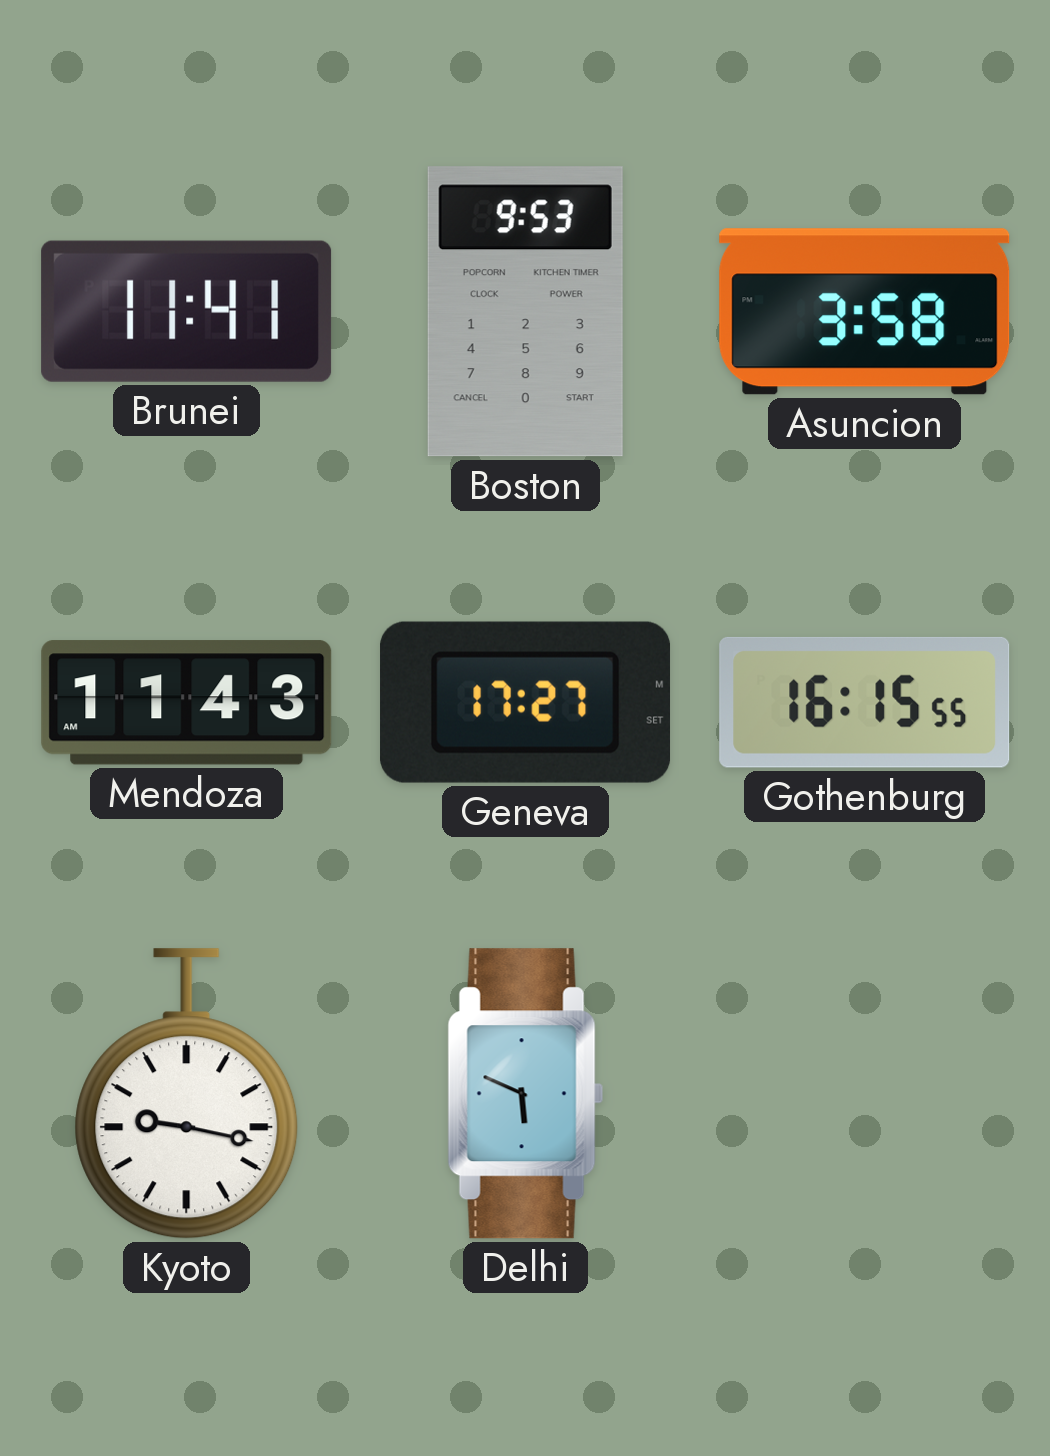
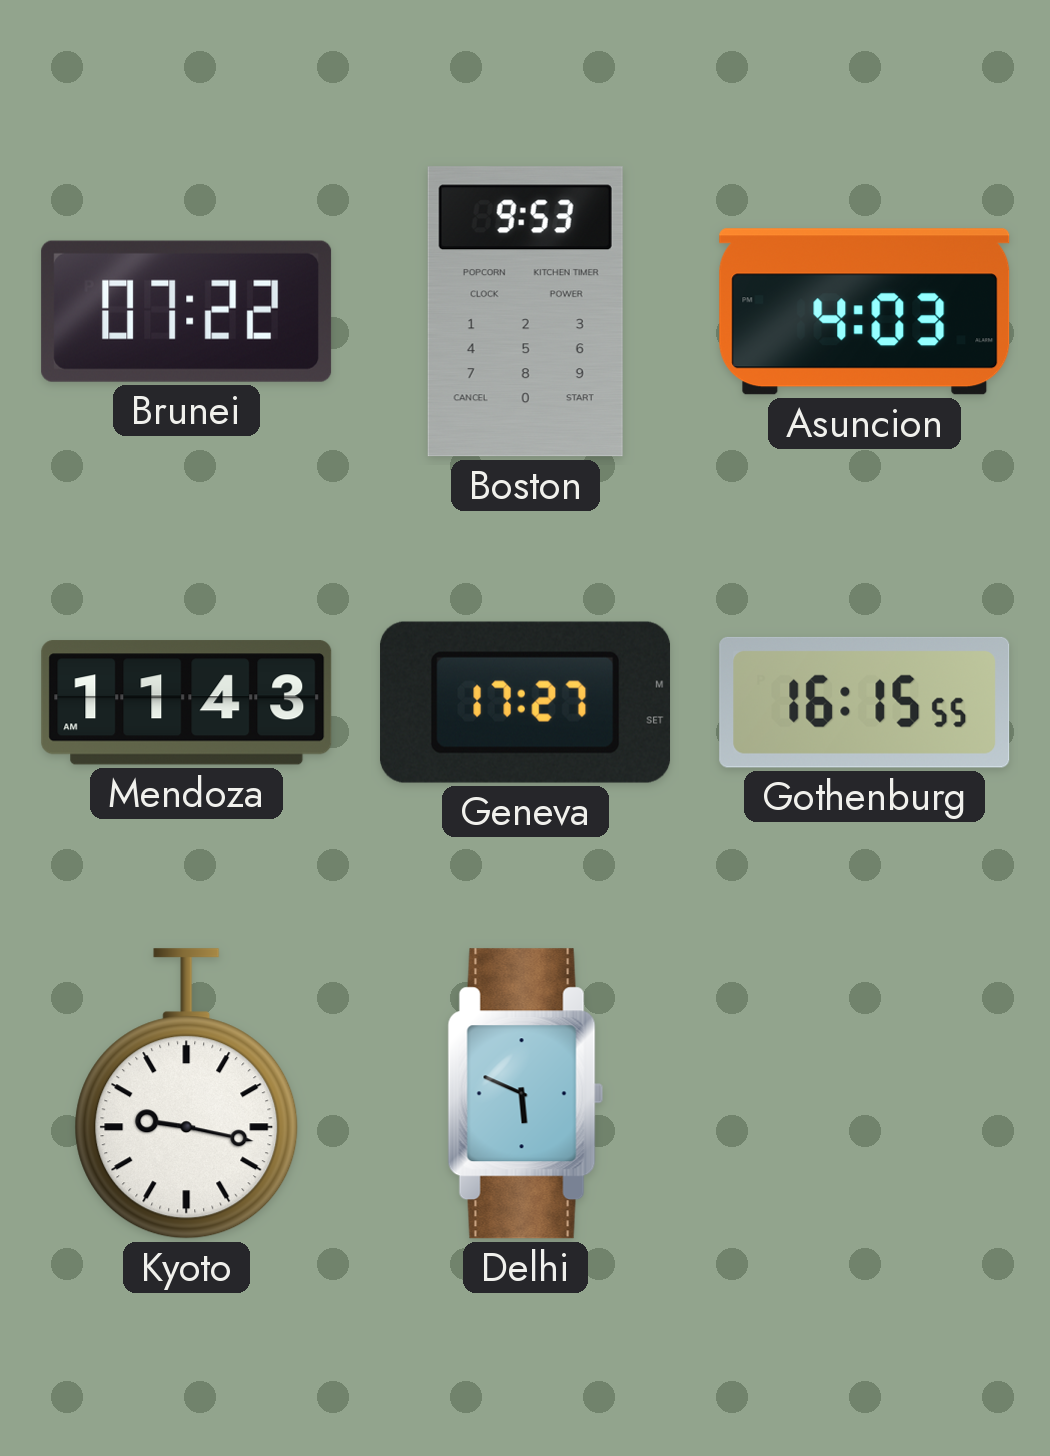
Brunei: 11:41 -> 07:22
Asuncion: 3:58 -> 4:03
